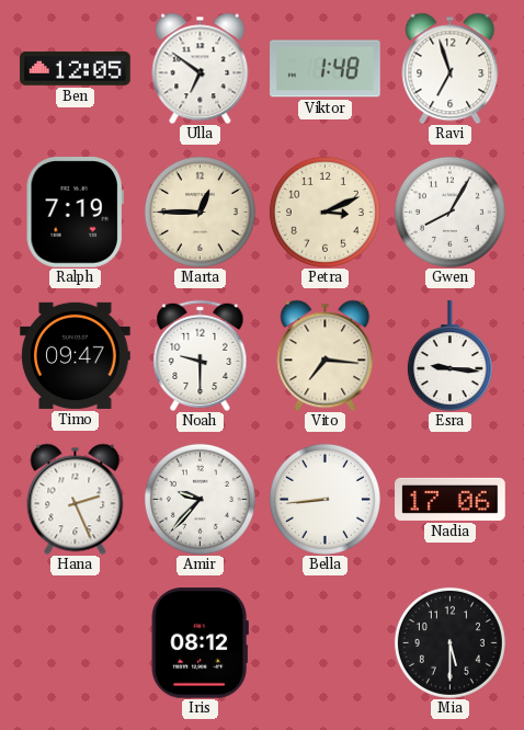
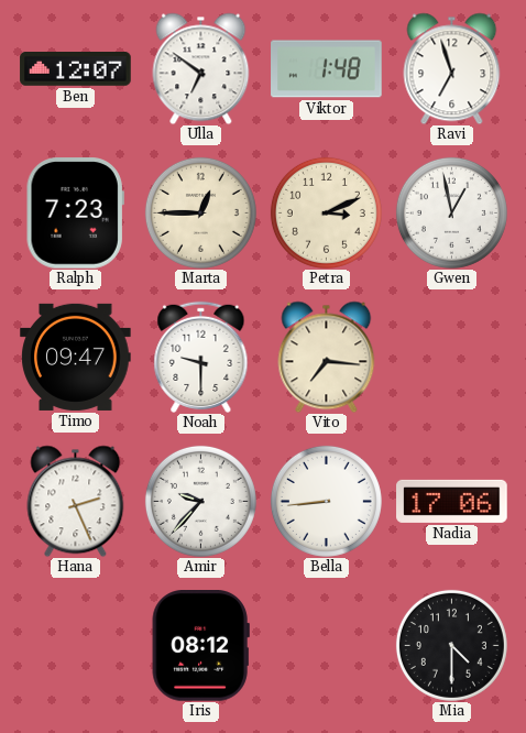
Ben: 12:05 -> 12:07
Ralph: 7:19 -> 7:23
Gwen: 8:05 -> 12:58
Esra: 9:16 -> none
Mia: 5:30 -> 4:30
